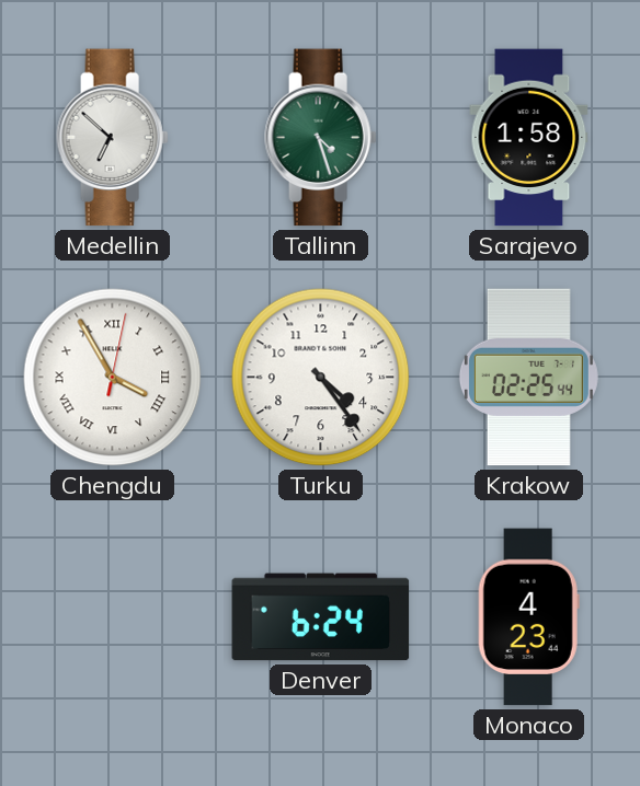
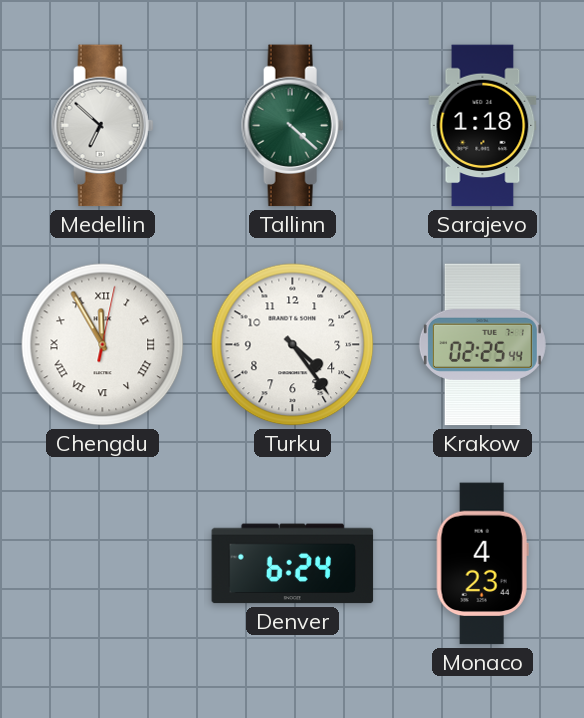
Tallinn: 4:27 -> 4:22
Sarajevo: 1:58 -> 1:18
Chengdu: 3:55 -> 11:55
